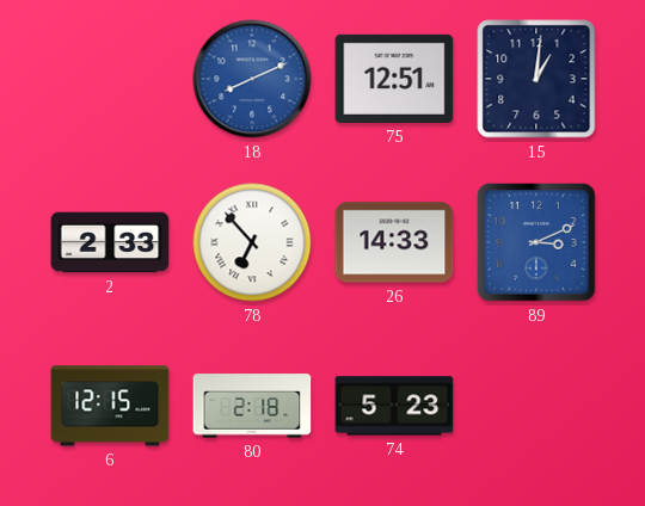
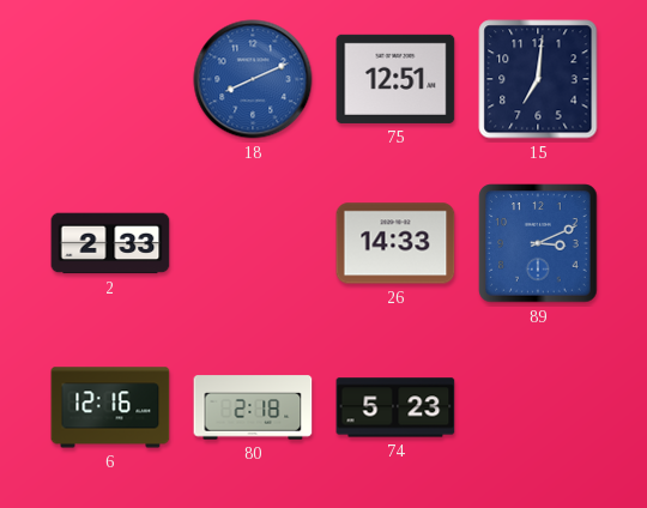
15: 1:01 -> 7:01
78: 6:53 -> none
6: 12:15 -> 12:16
